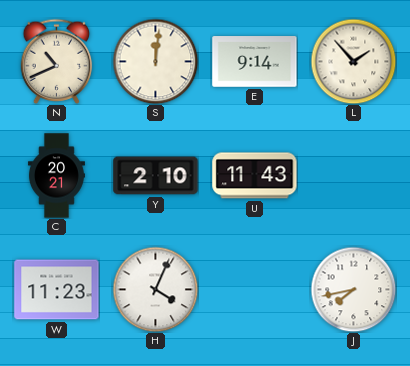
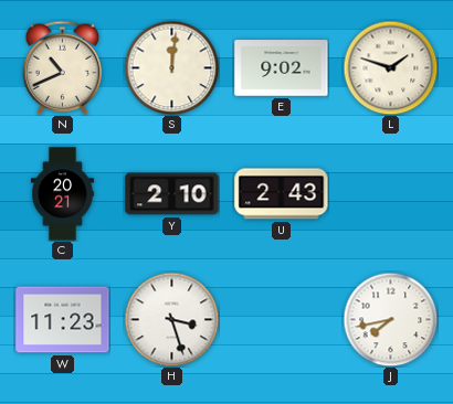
E: 9:14 -> 9:02
L: 1:53 -> 1:48
U: 11:43 -> 2:43
H: 4:04 -> 3:27
